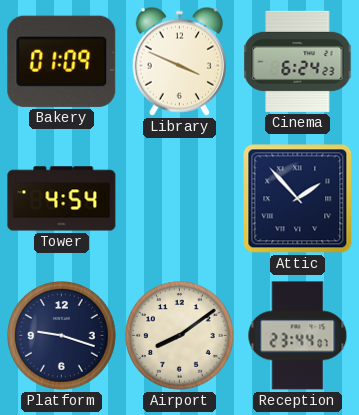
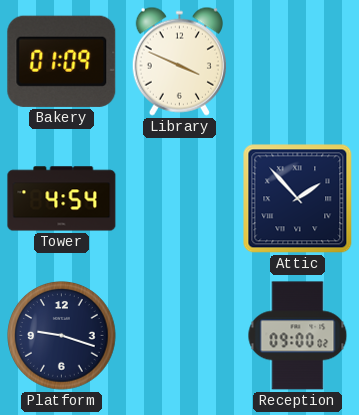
Cinema: 6:24 -> none
Airport: 8:09 -> none
Reception: 23:44 -> 09:00
